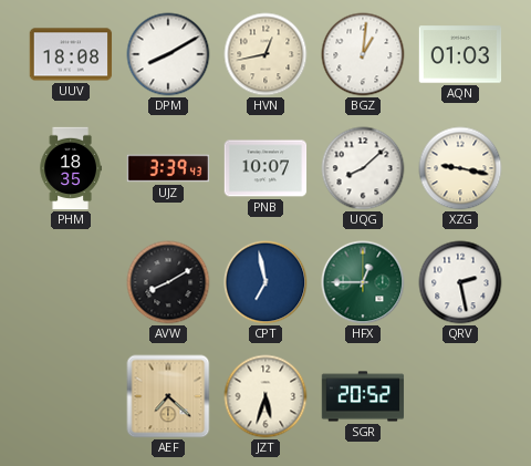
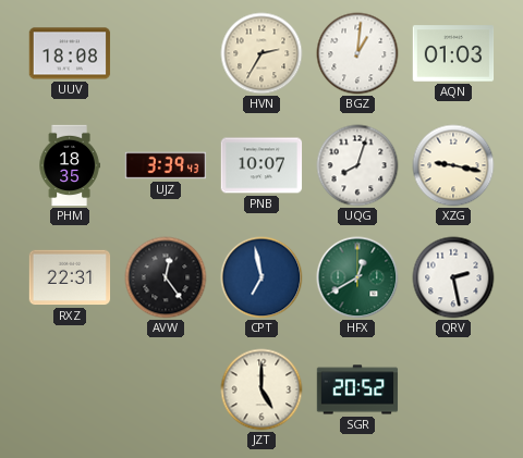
DPM: 8:10 -> none
HVN: 12:43 -> 2:35
UQG: 8:08 -> 8:03
RXZ: none -> 22:31
AVW: 8:10 -> 12:24
HFX: 12:45 -> 12:40
AEF: 7:22 -> none
JZT: 5:33 -> 5:00
